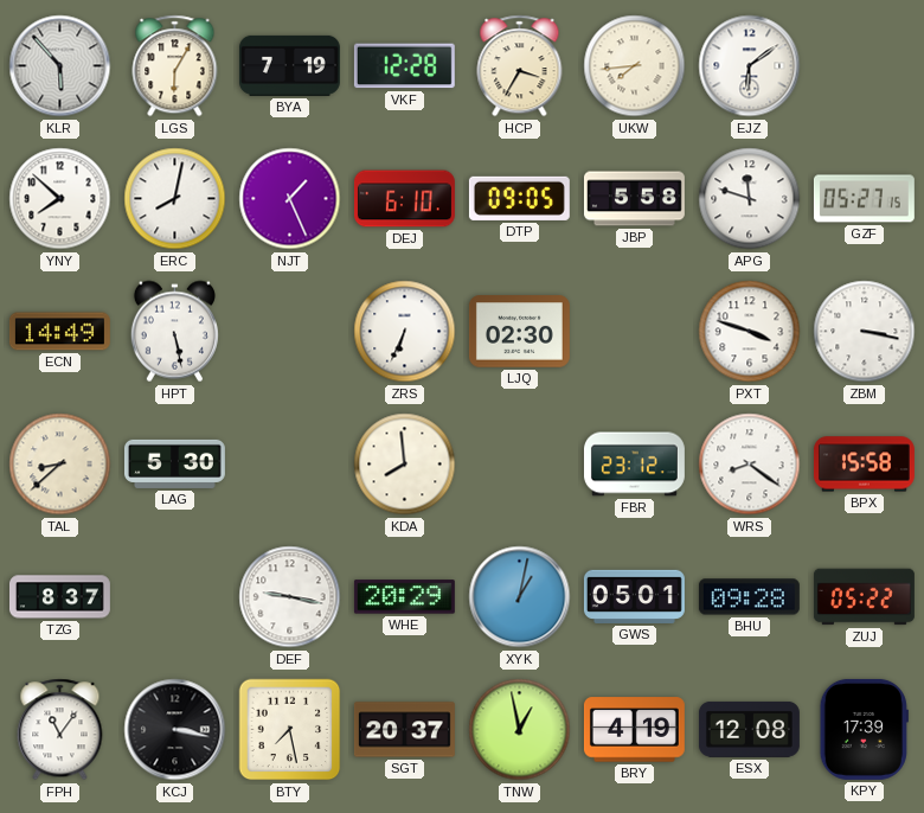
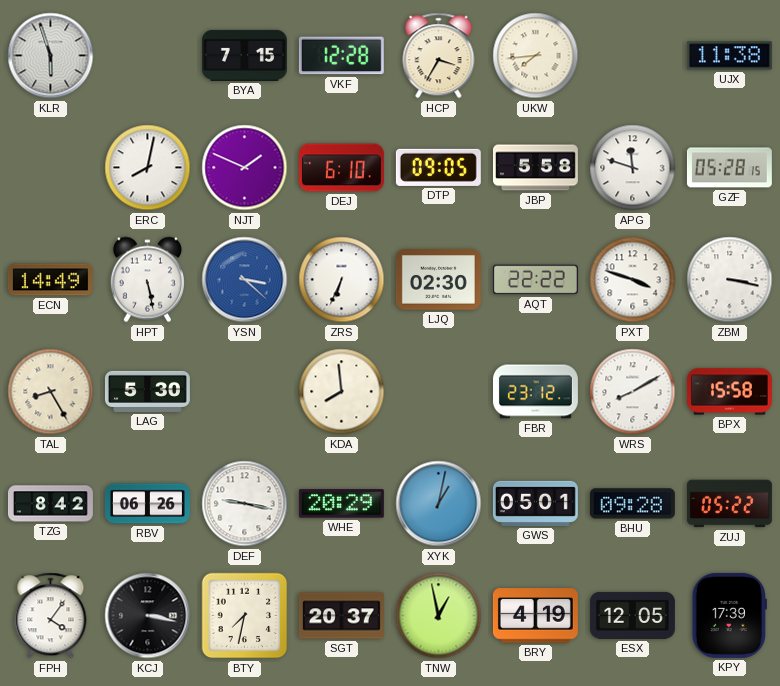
KLR: 5:53 -> 5:57
LGS: 6:05 -> none
BYA: 7:19 -> 7:15
EJZ: 6:09 -> none
UJX: none -> 11:38
YNY: 7:52 -> none
NJT: 1:26 -> 1:49
GZF: 05:27 -> 05:28
YSN: none -> 3:22
AQT: none -> 22:22
TAL: 8:38 -> 8:25
WRS: 8:21 -> 8:10
TZG: 8:37 -> 8:42
RBV: none -> 06:26
FPH: 11:06 -> 4:06
BTY: 7:28 -> 7:32
ESX: 12:08 -> 12:05
